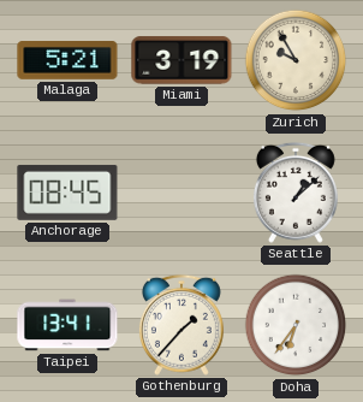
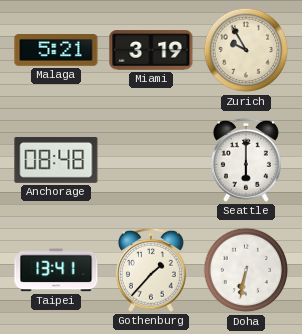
Anchorage: 08:45 -> 08:48
Seattle: 1:08 -> 6:00
Doha: 6:36 -> 6:32
